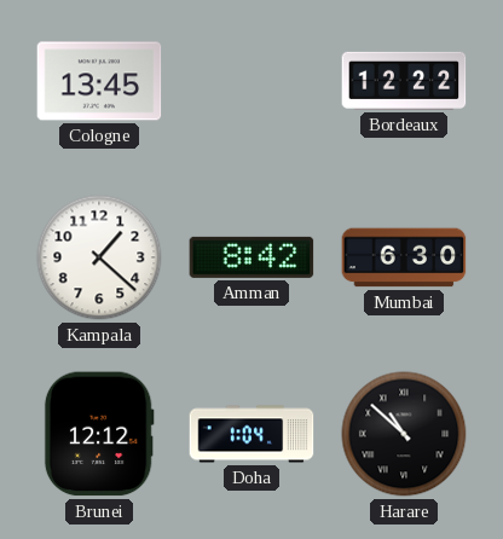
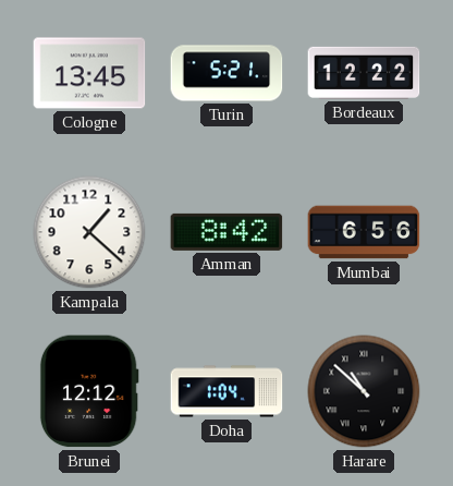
Turin: none -> 5:21
Mumbai: 6:30 -> 6:56
